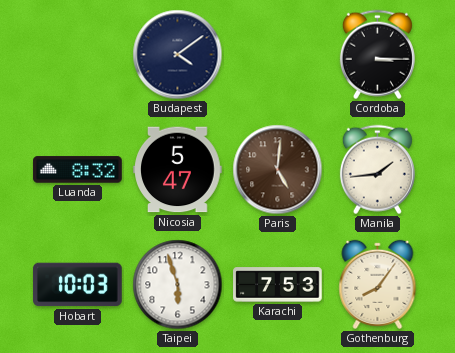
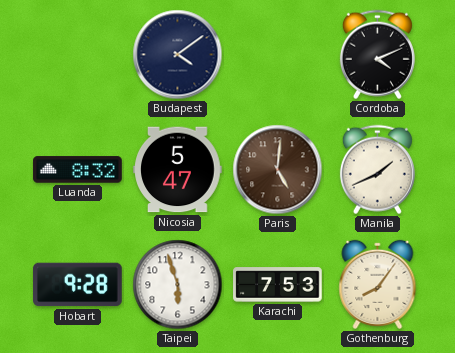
Cordoba: 3:15 -> 4:11
Manila: 1:44 -> 1:41
Hobart: 10:03 -> 9:28
